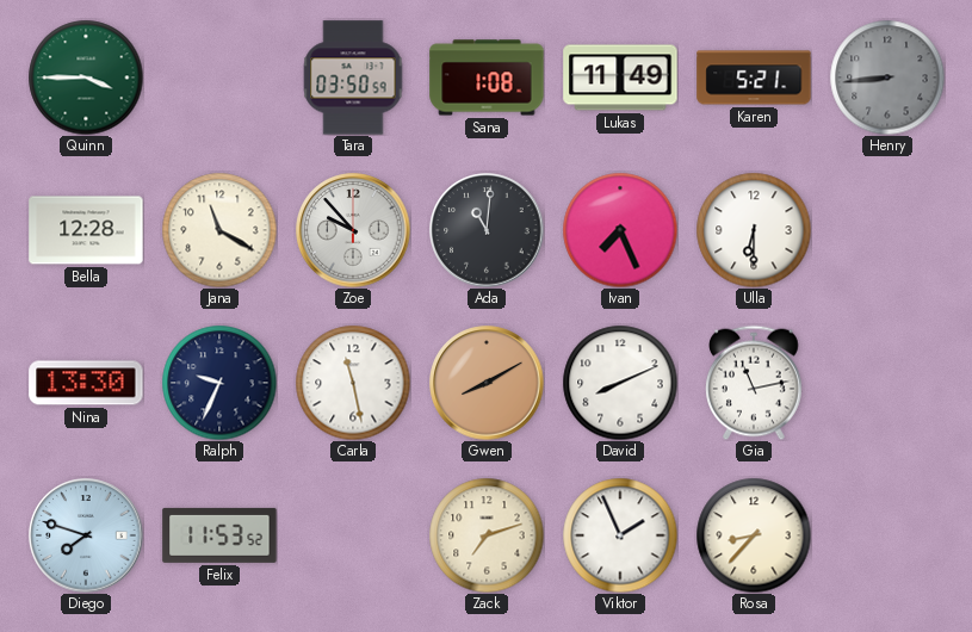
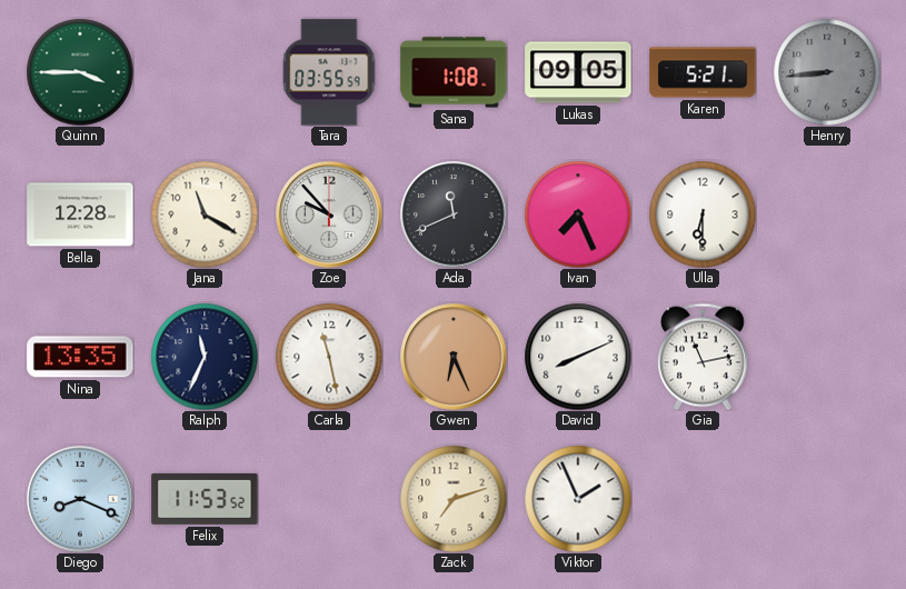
Tara: 03:50 -> 03:55
Lukas: 11:49 -> 09:05
Ada: 11:01 -> 11:41
Nina: 13:30 -> 13:35
Ralph: 9:34 -> 11:34
Gwen: 8:10 -> 6:26
Diego: 7:48 -> 8:19
Rosa: 8:37 -> none
